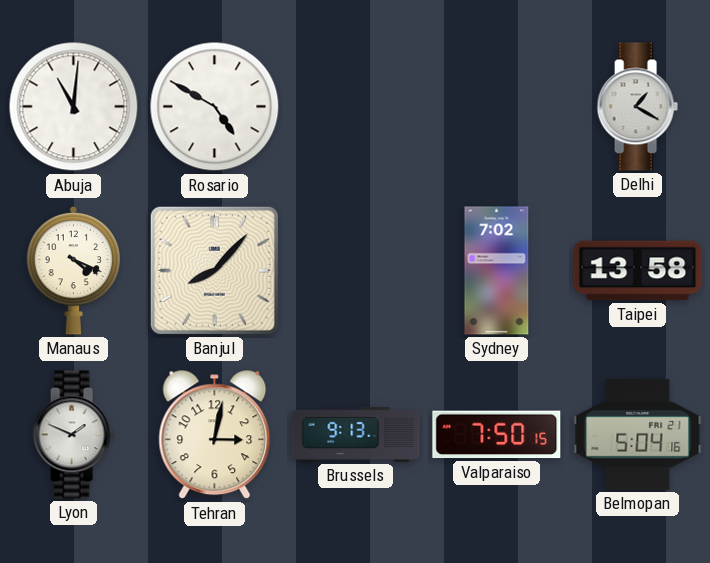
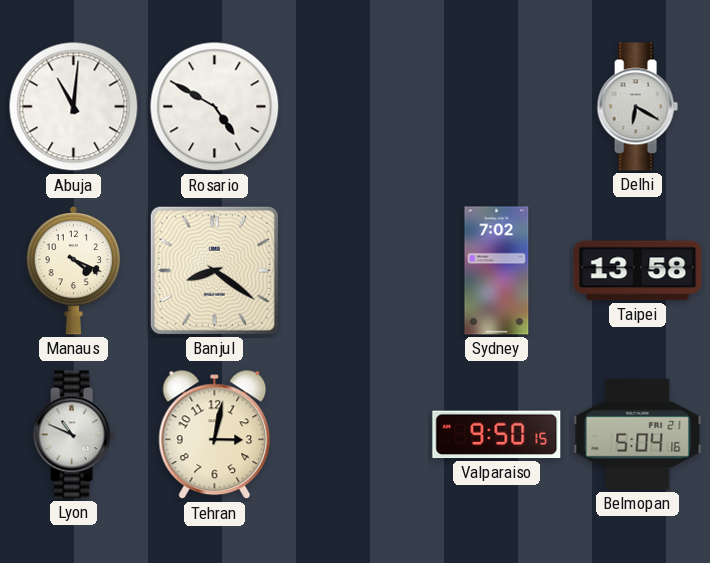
Delhi: 1:20 -> 6:20
Banjul: 8:07 -> 8:21
Lyon: 1:49 -> 10:49
Brussels: 9:13 -> none
Valparaiso: 7:50 -> 9:50
